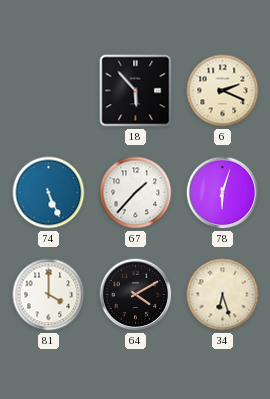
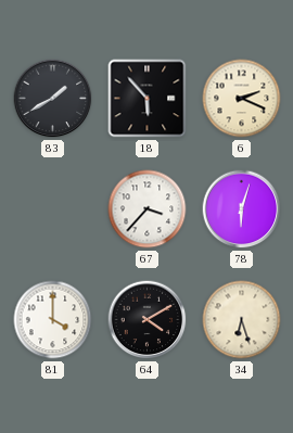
83: none -> 1:40
74: 5:26 -> none
67: 1:37 -> 3:37
